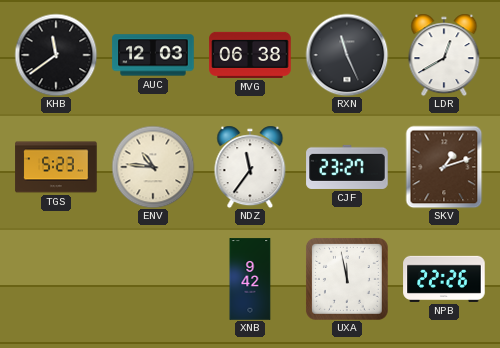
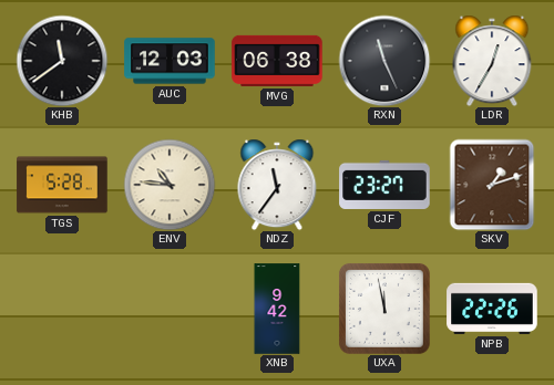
LDR: 12:40 -> 12:35
TGS: 5:23 -> 5:28
